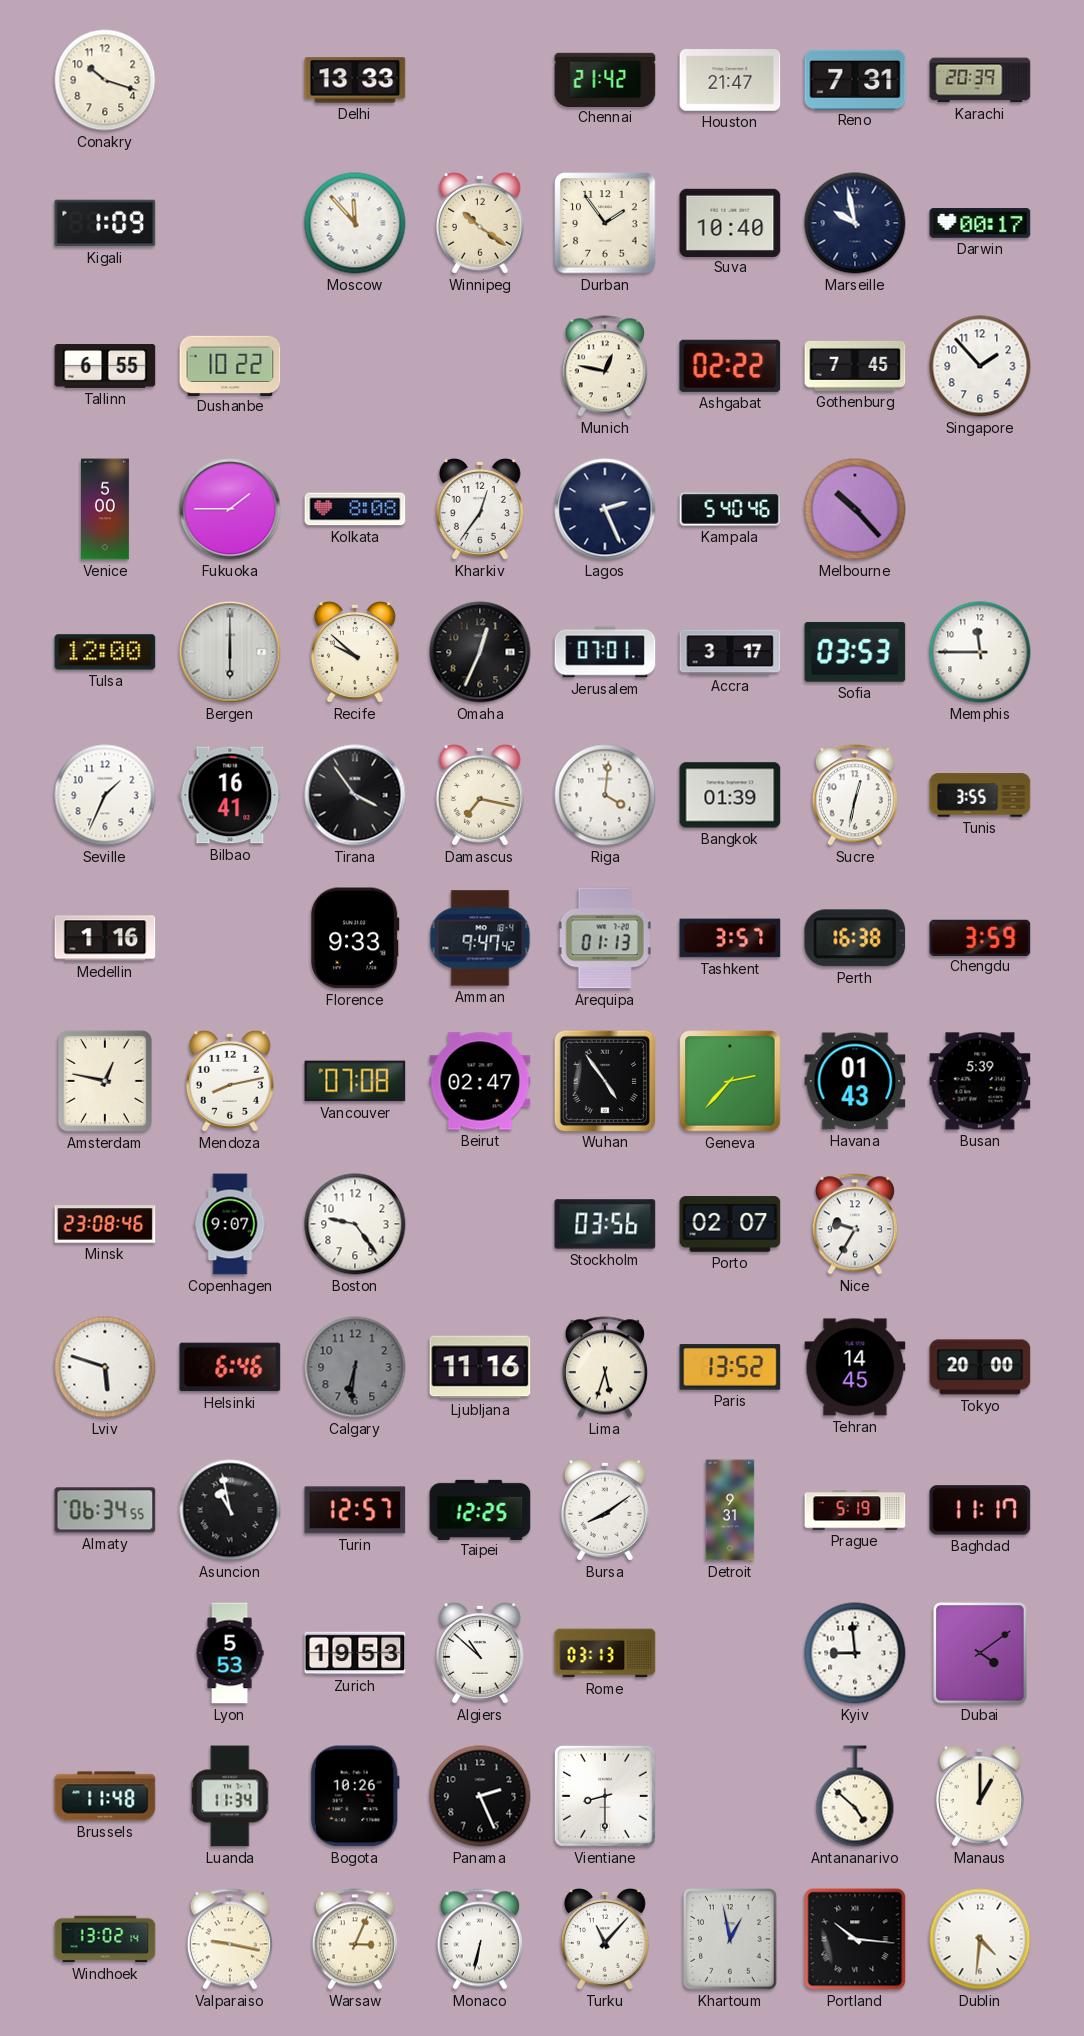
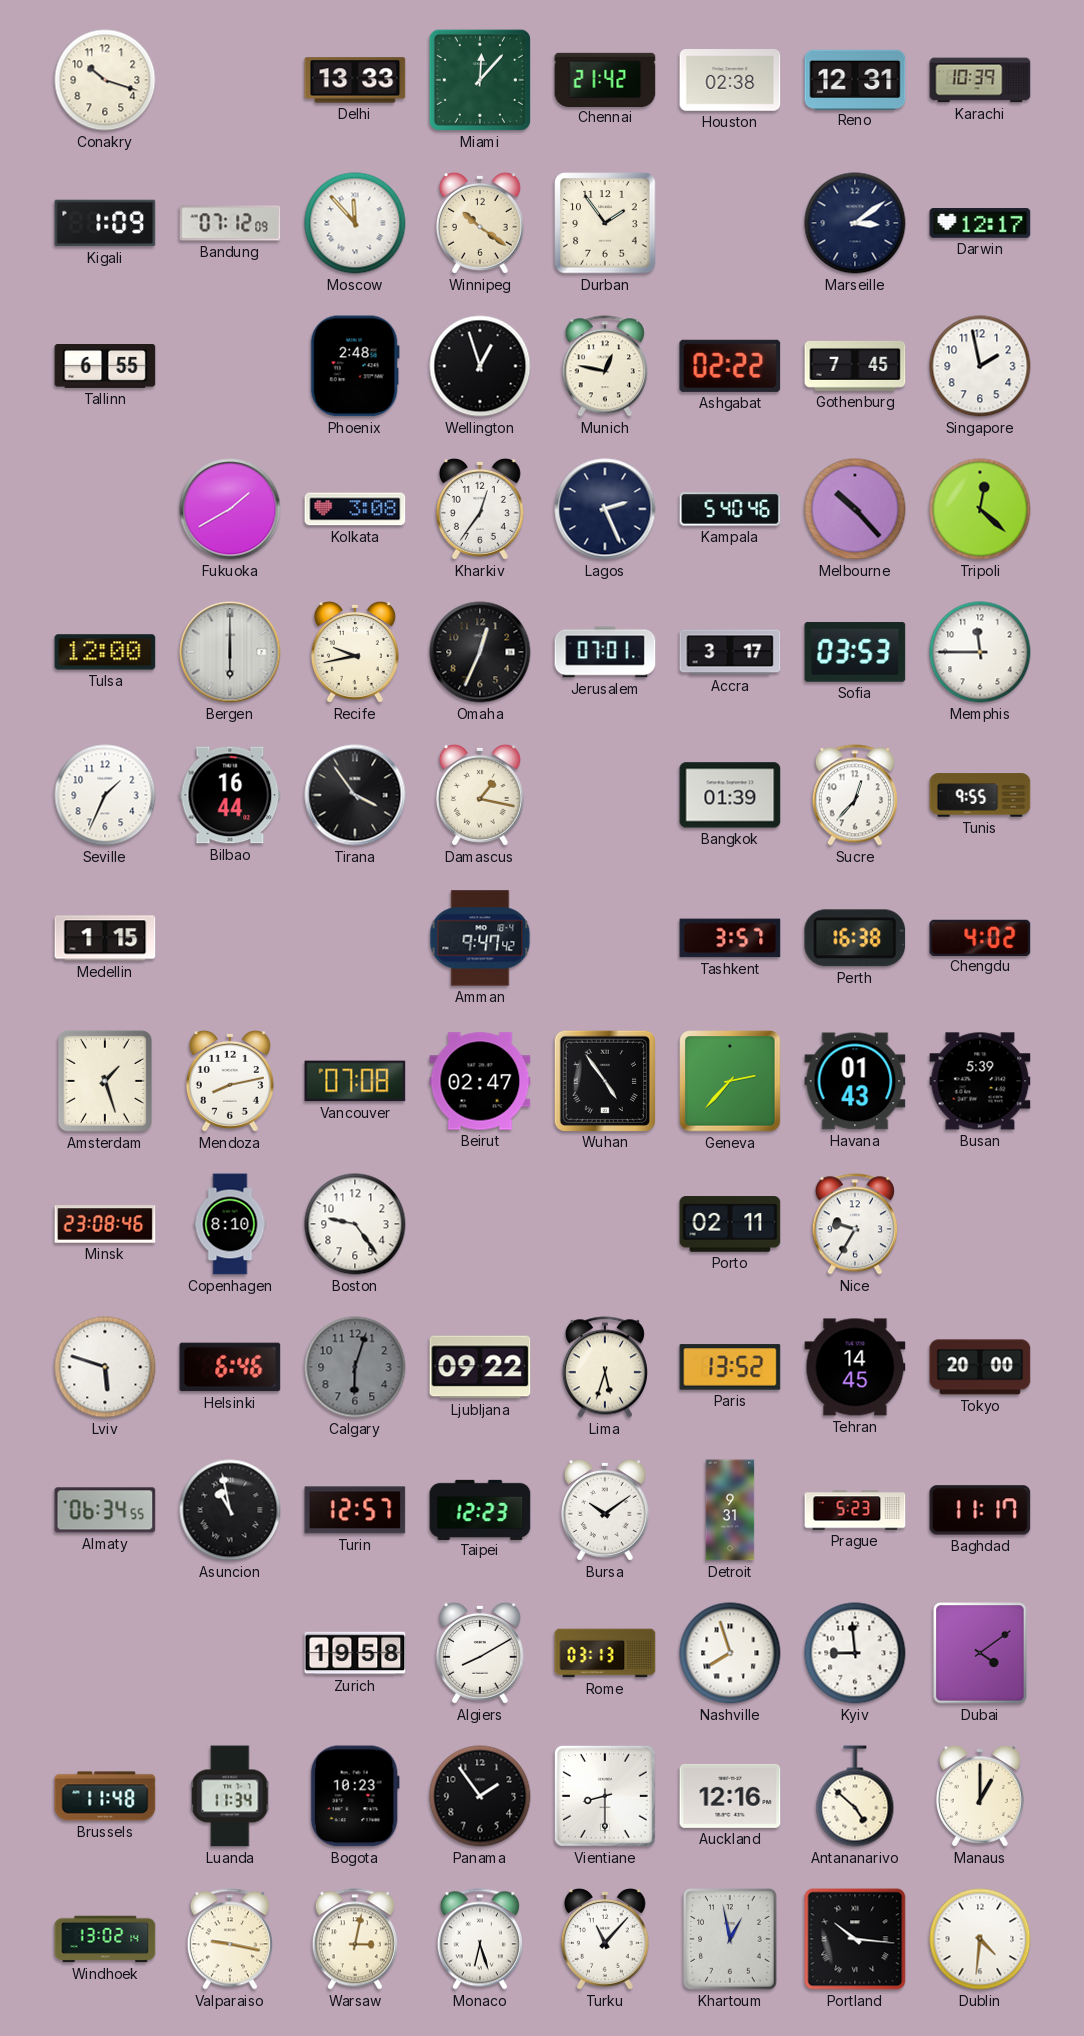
Miami: none -> 12:07
Houston: 21:47 -> 02:38
Reno: 7:31 -> 12:31
Karachi: 20:39 -> 10:39
Bandung: none -> 07:12
Suva: 10:40 -> none
Marseille: 9:58 -> 3:09
Darwin: 00:17 -> 12:17
Dushanbe: 10:22 -> none
Phoenix: none -> 2:48
Wellington: none -> 12:57
Singapore: 1:53 -> 1:58
Venice: 5:00 -> none
Fukuoka: 1:45 -> 1:40
Kolkata: 8:08 -> 3:08
Tripoli: none -> 12:22
Recife: 9:52 -> 9:43
Bilbao: 16:41 -> 16:44
Damascus: 7:17 -> 1:17
Riga: 4:01 -> none
Sucre: 12:32 -> 12:37
Tunis: 3:55 -> 9:55
Medellin: 1:16 -> 1:15
Florence: 9:33 -> none
Arequipa: 01:13 -> none
Chengdu: 3:59 -> 4:02
Amsterdam: 12:47 -> 1:27
Copenhagen: 9:07 -> 8:10
Stockholm: 03:56 -> none
Porto: 02:07 -> 02:11
Calgary: 6:31 -> 6:03
Ljubljana: 11:16 -> 09:22
Taipei: 12:25 -> 12:23
Bursa: 8:09 -> 10:09
Prague: 5:19 -> 5:23
Lyon: 5:53 -> none
Zurich: 19:53 -> 19:58
Algiers: 10:52 -> 8:10
Nashville: none -> 7:57
Bogota: 10:26 -> 10:23
Panama: 2:26 -> 1:54
Auckland: none -> 12:16
Warsaw: 3:04 -> 3:02
Monaco: 6:32 -> 6:27
